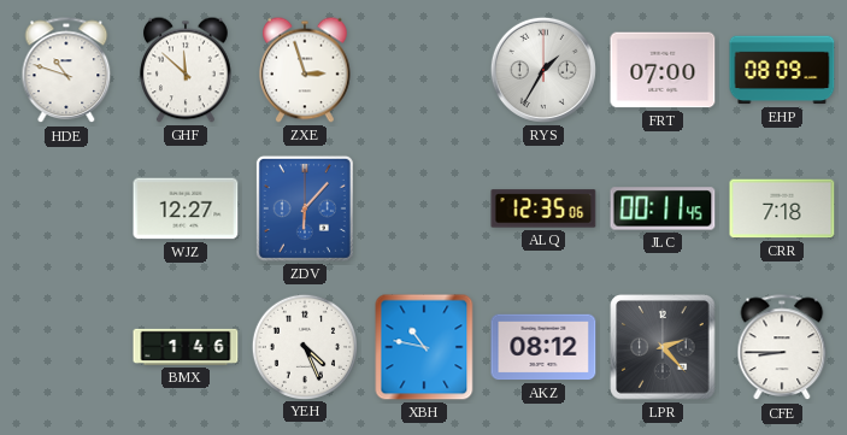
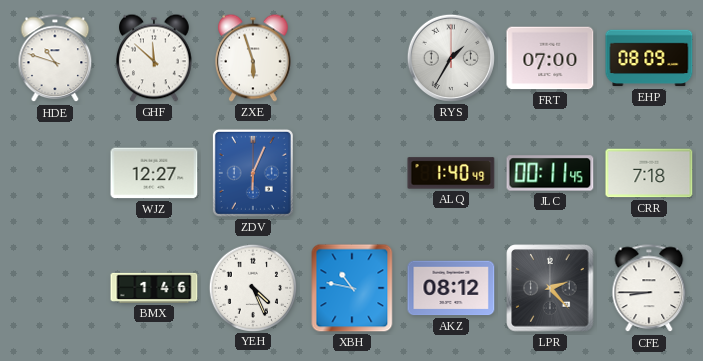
ZXE: 2:57 -> 5:57
ZDV: 6:07 -> 6:04
ALQ: 12:35 -> 1:40
